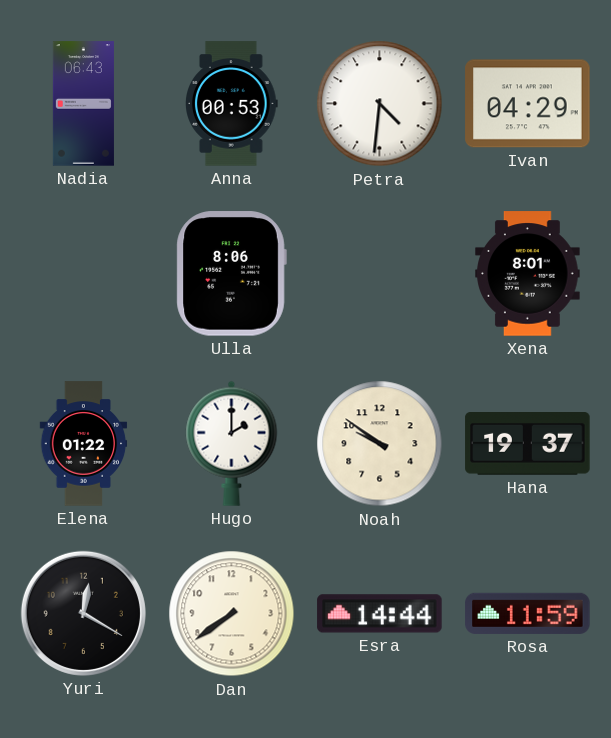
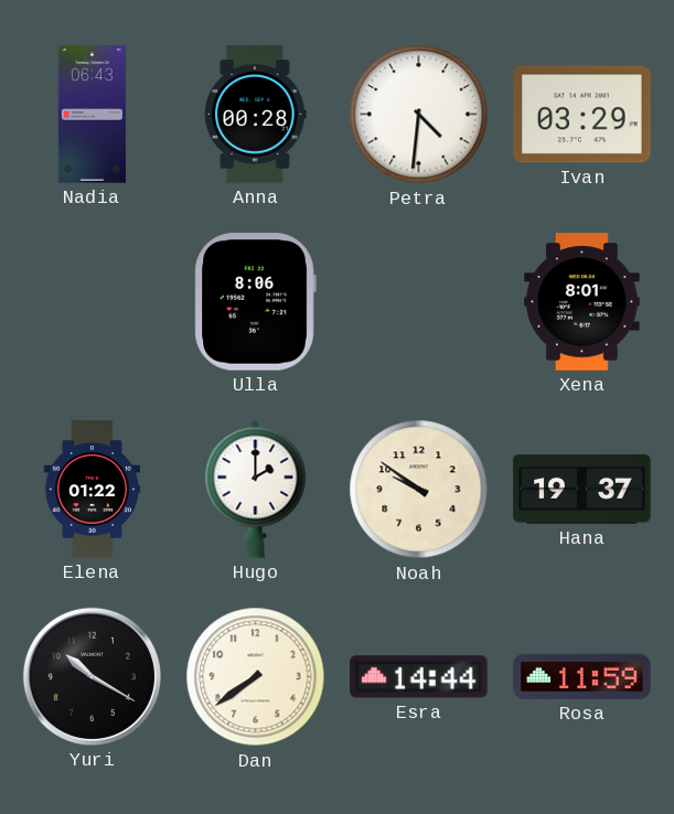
Anna: 00:53 -> 00:28
Ivan: 04:29 -> 03:29
Yuri: 12:20 -> 10:20
